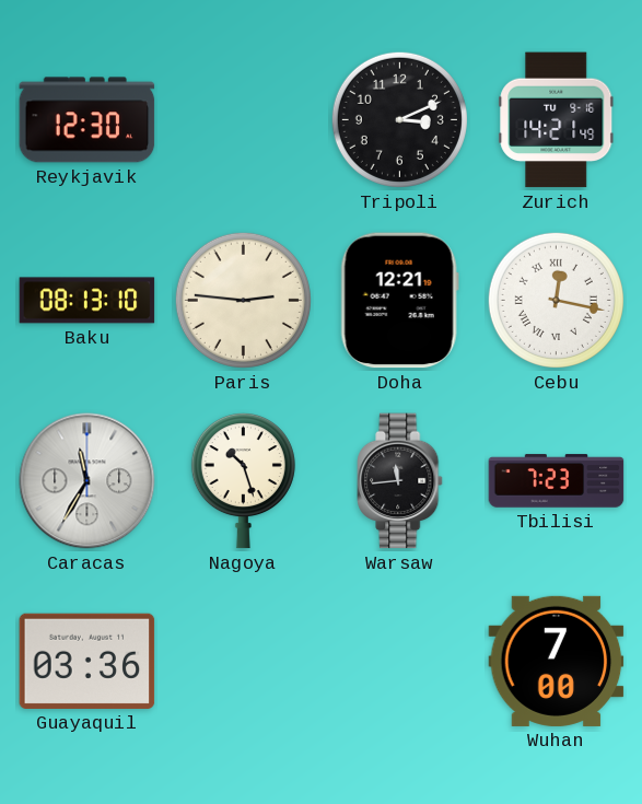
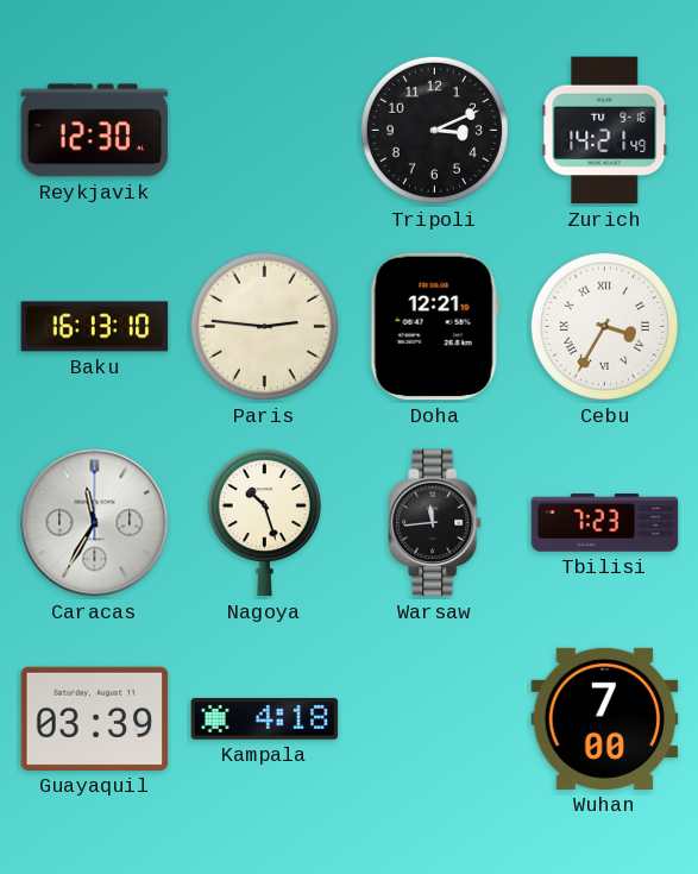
Baku: 08:13 -> 16:13
Cebu: 12:17 -> 3:35
Guayaquil: 03:36 -> 03:39
Kampala: none -> 4:18
